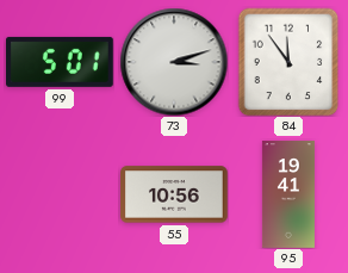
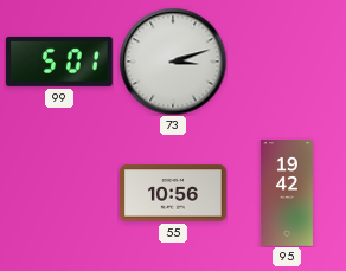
84: 11:54 -> none
95: 19:41 -> 19:42
